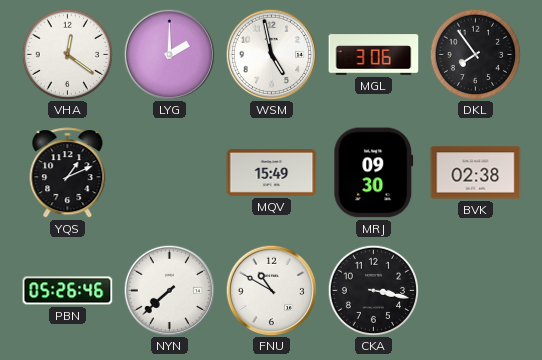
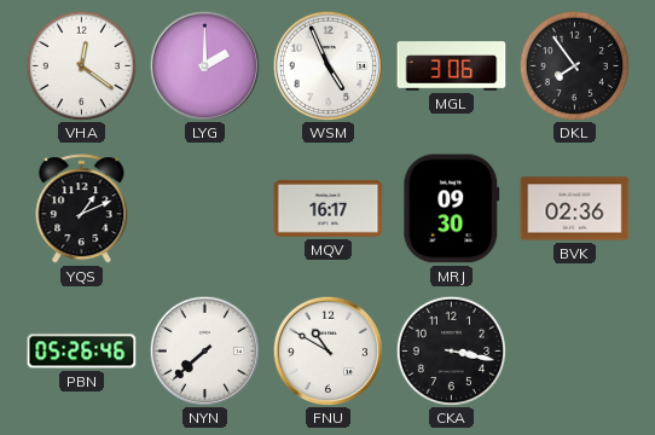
WSM: 4:58 -> 4:56
MQV: 15:49 -> 16:17
BVK: 02:38 -> 02:36
